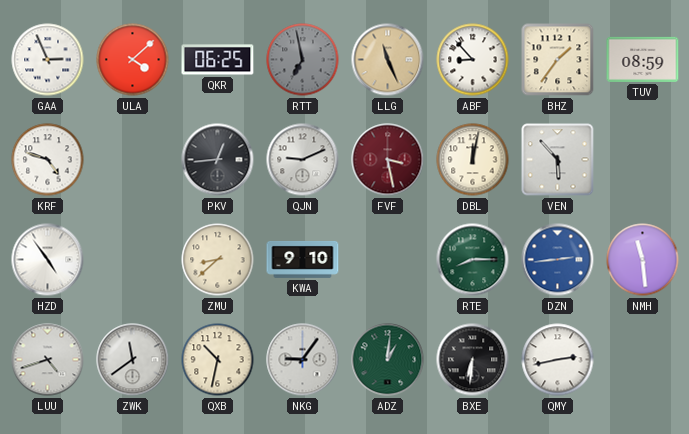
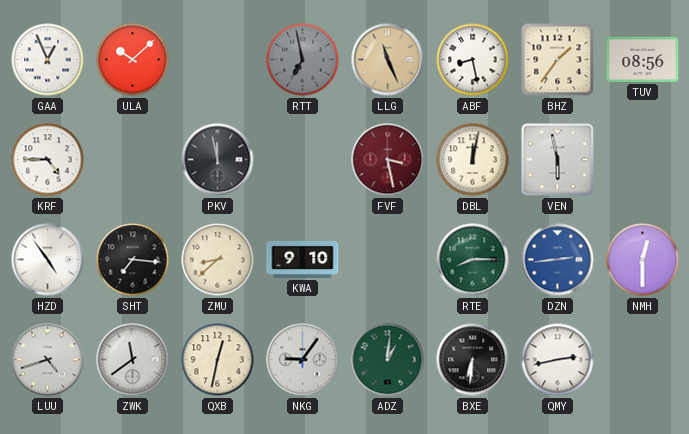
GAA: 2:56 -> 12:56
ULA: 4:08 -> 10:08
QKR: 06:25 -> none
ABF: 8:53 -> 8:28
TUV: 08:59 -> 08:56
KRF: 4:48 -> 4:45
PKV: 12:44 -> 11:58
QJN: 9:11 -> none
VEN: 5:53 -> 5:58
SHT: none -> 7:16
NMH: 11:29 -> 12:30
QXB: 10:32 -> 12:32
